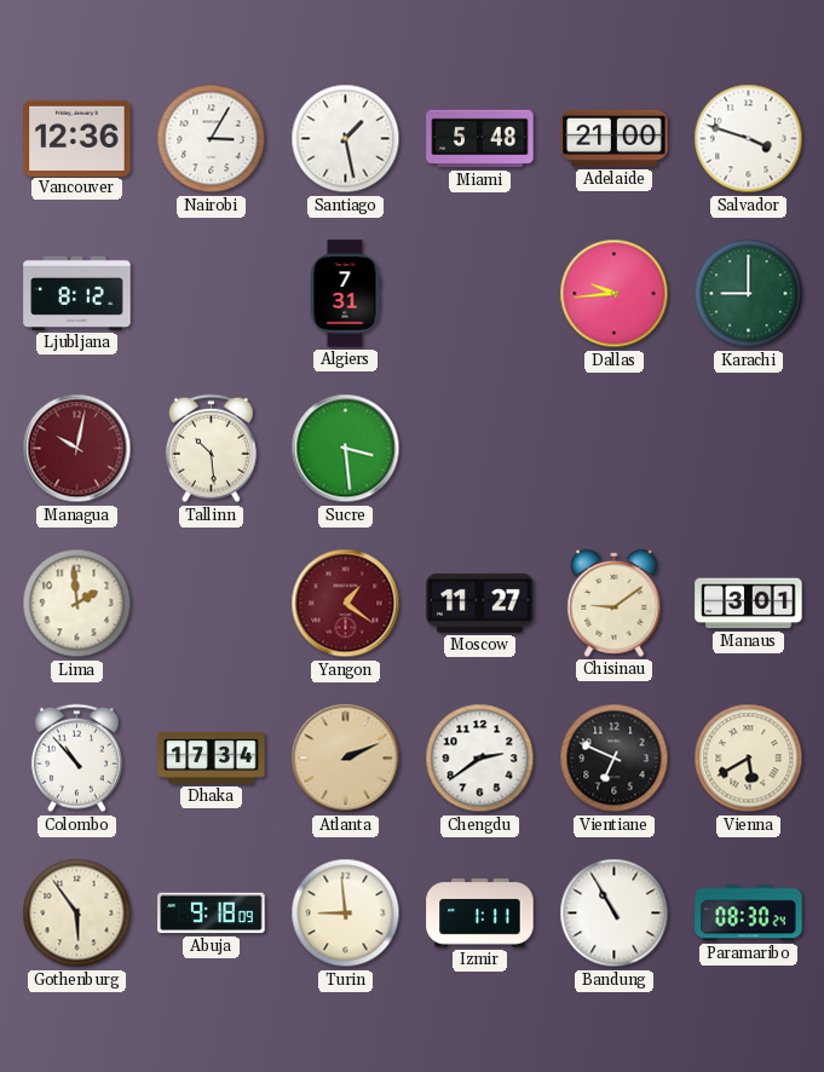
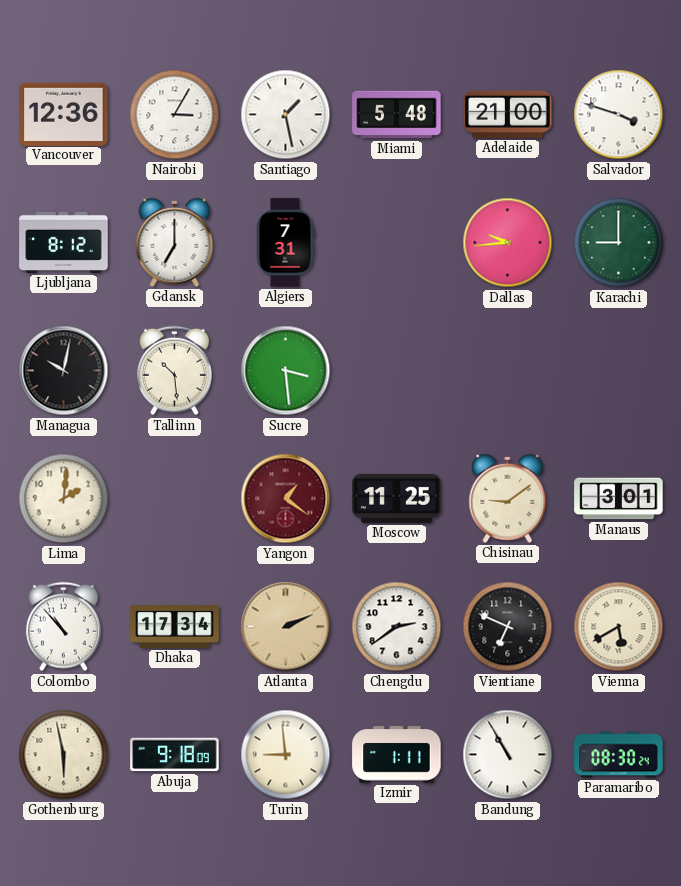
Gdansk: none -> 7:00
Managua dial: burgundy -> black
Lima: 1:59 -> 2:01
Moscow: 11:27 -> 11:25
Gothenburg: 5:54 -> 5:58
